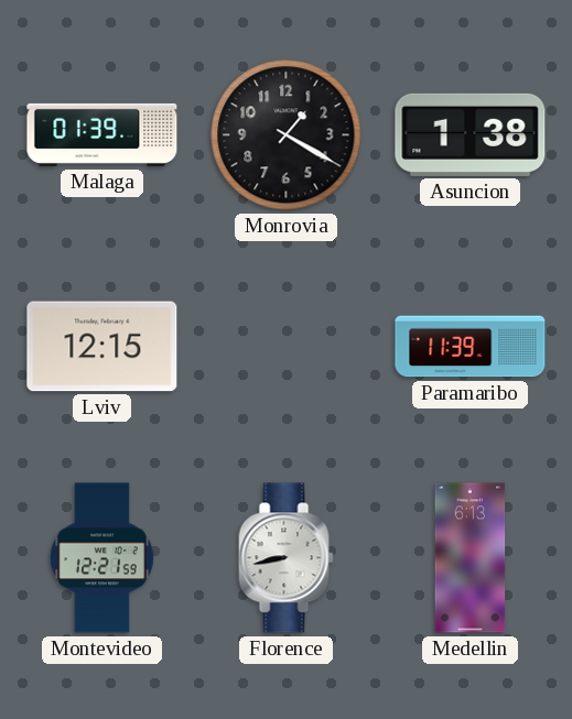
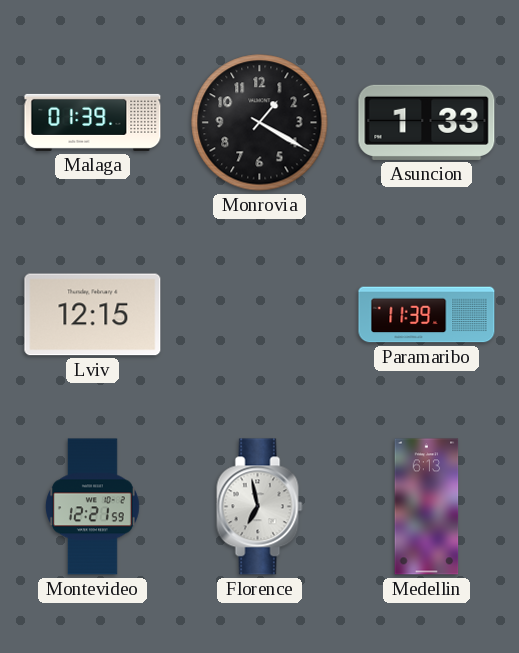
Asuncion: 1:38 -> 1:33
Florence: 8:43 -> 6:58
